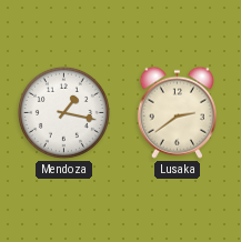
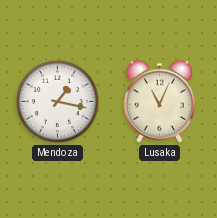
Lusaka: 2:39 -> 11:04
